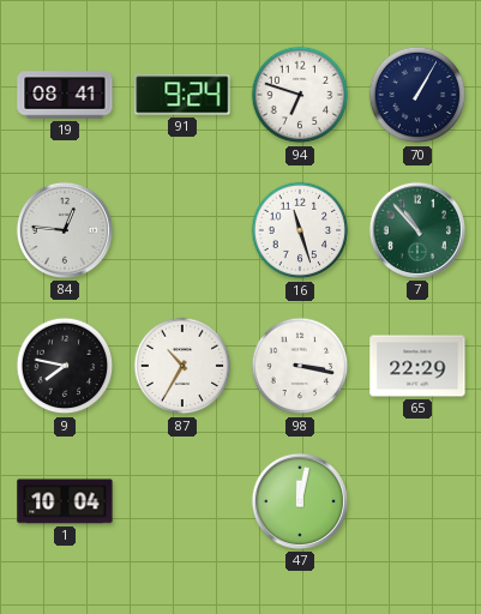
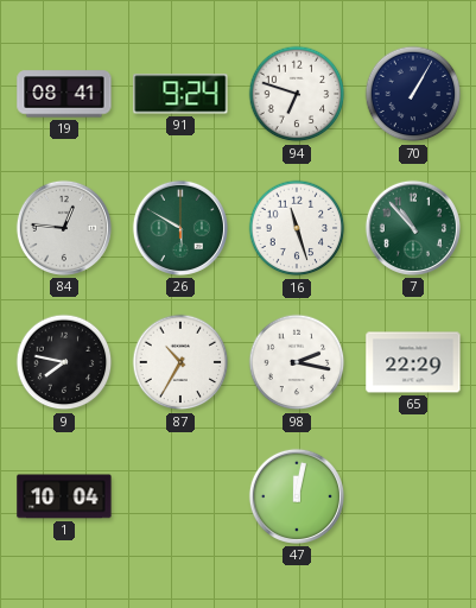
26: none -> 5:50
98: 3:17 -> 2:17
